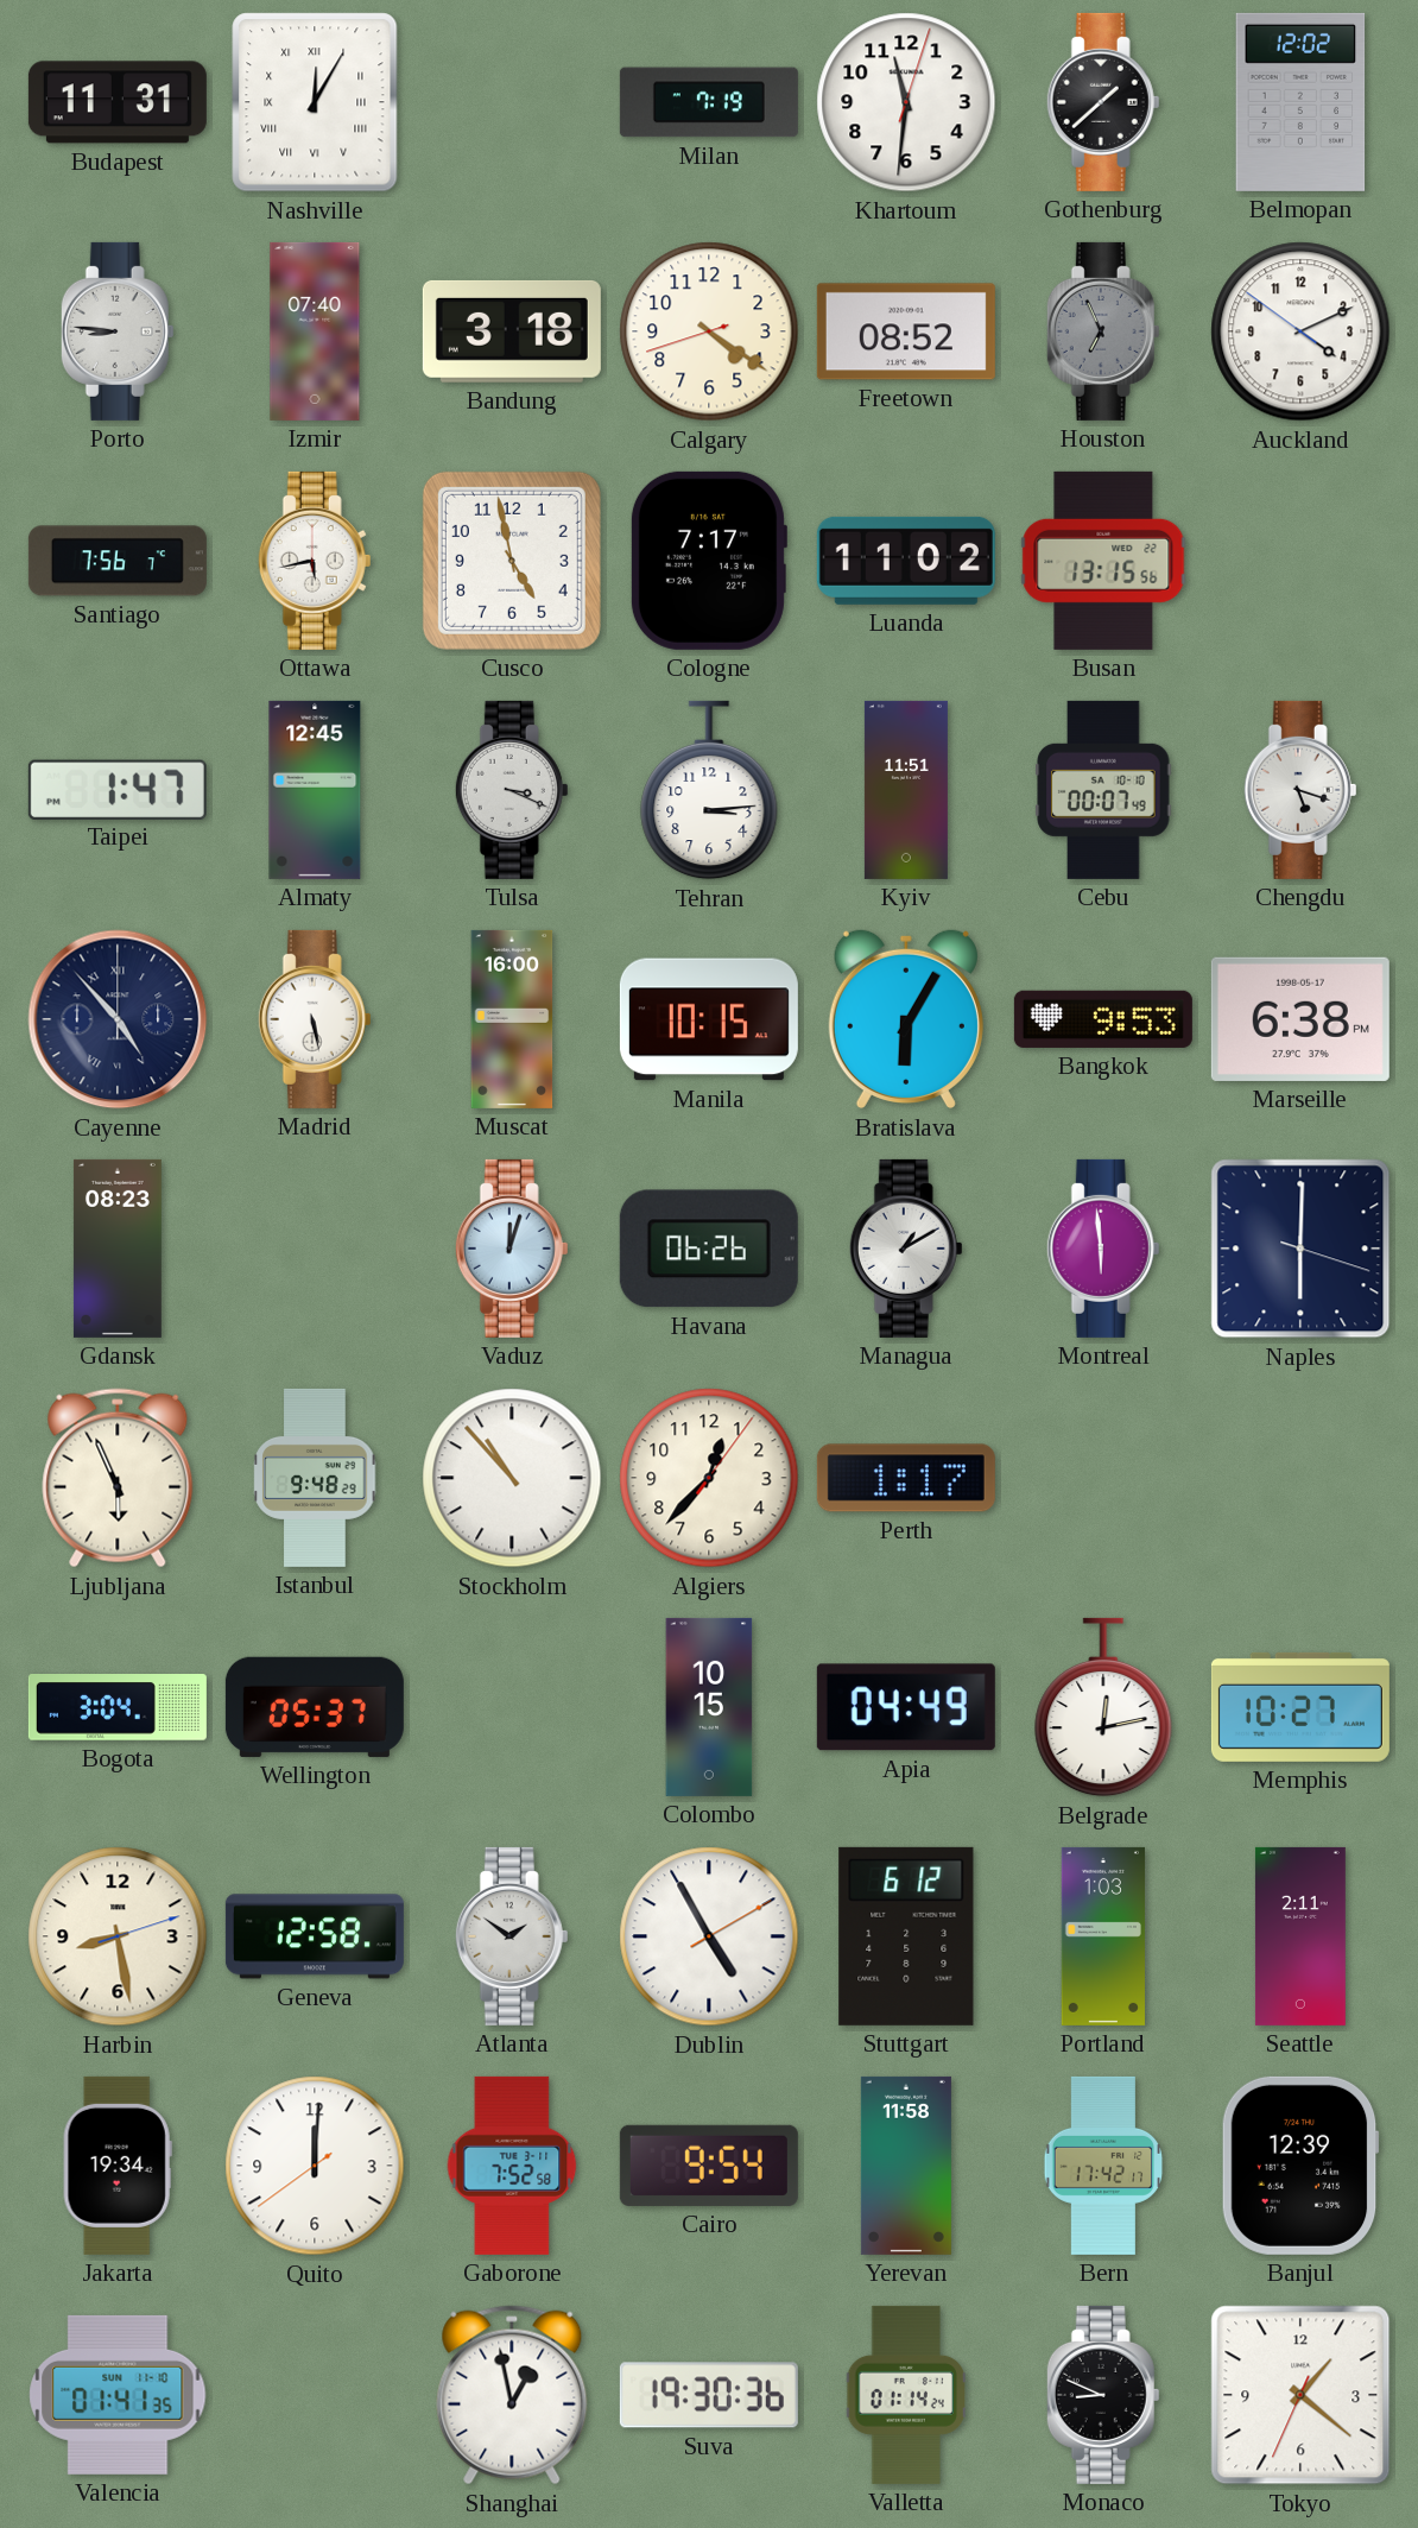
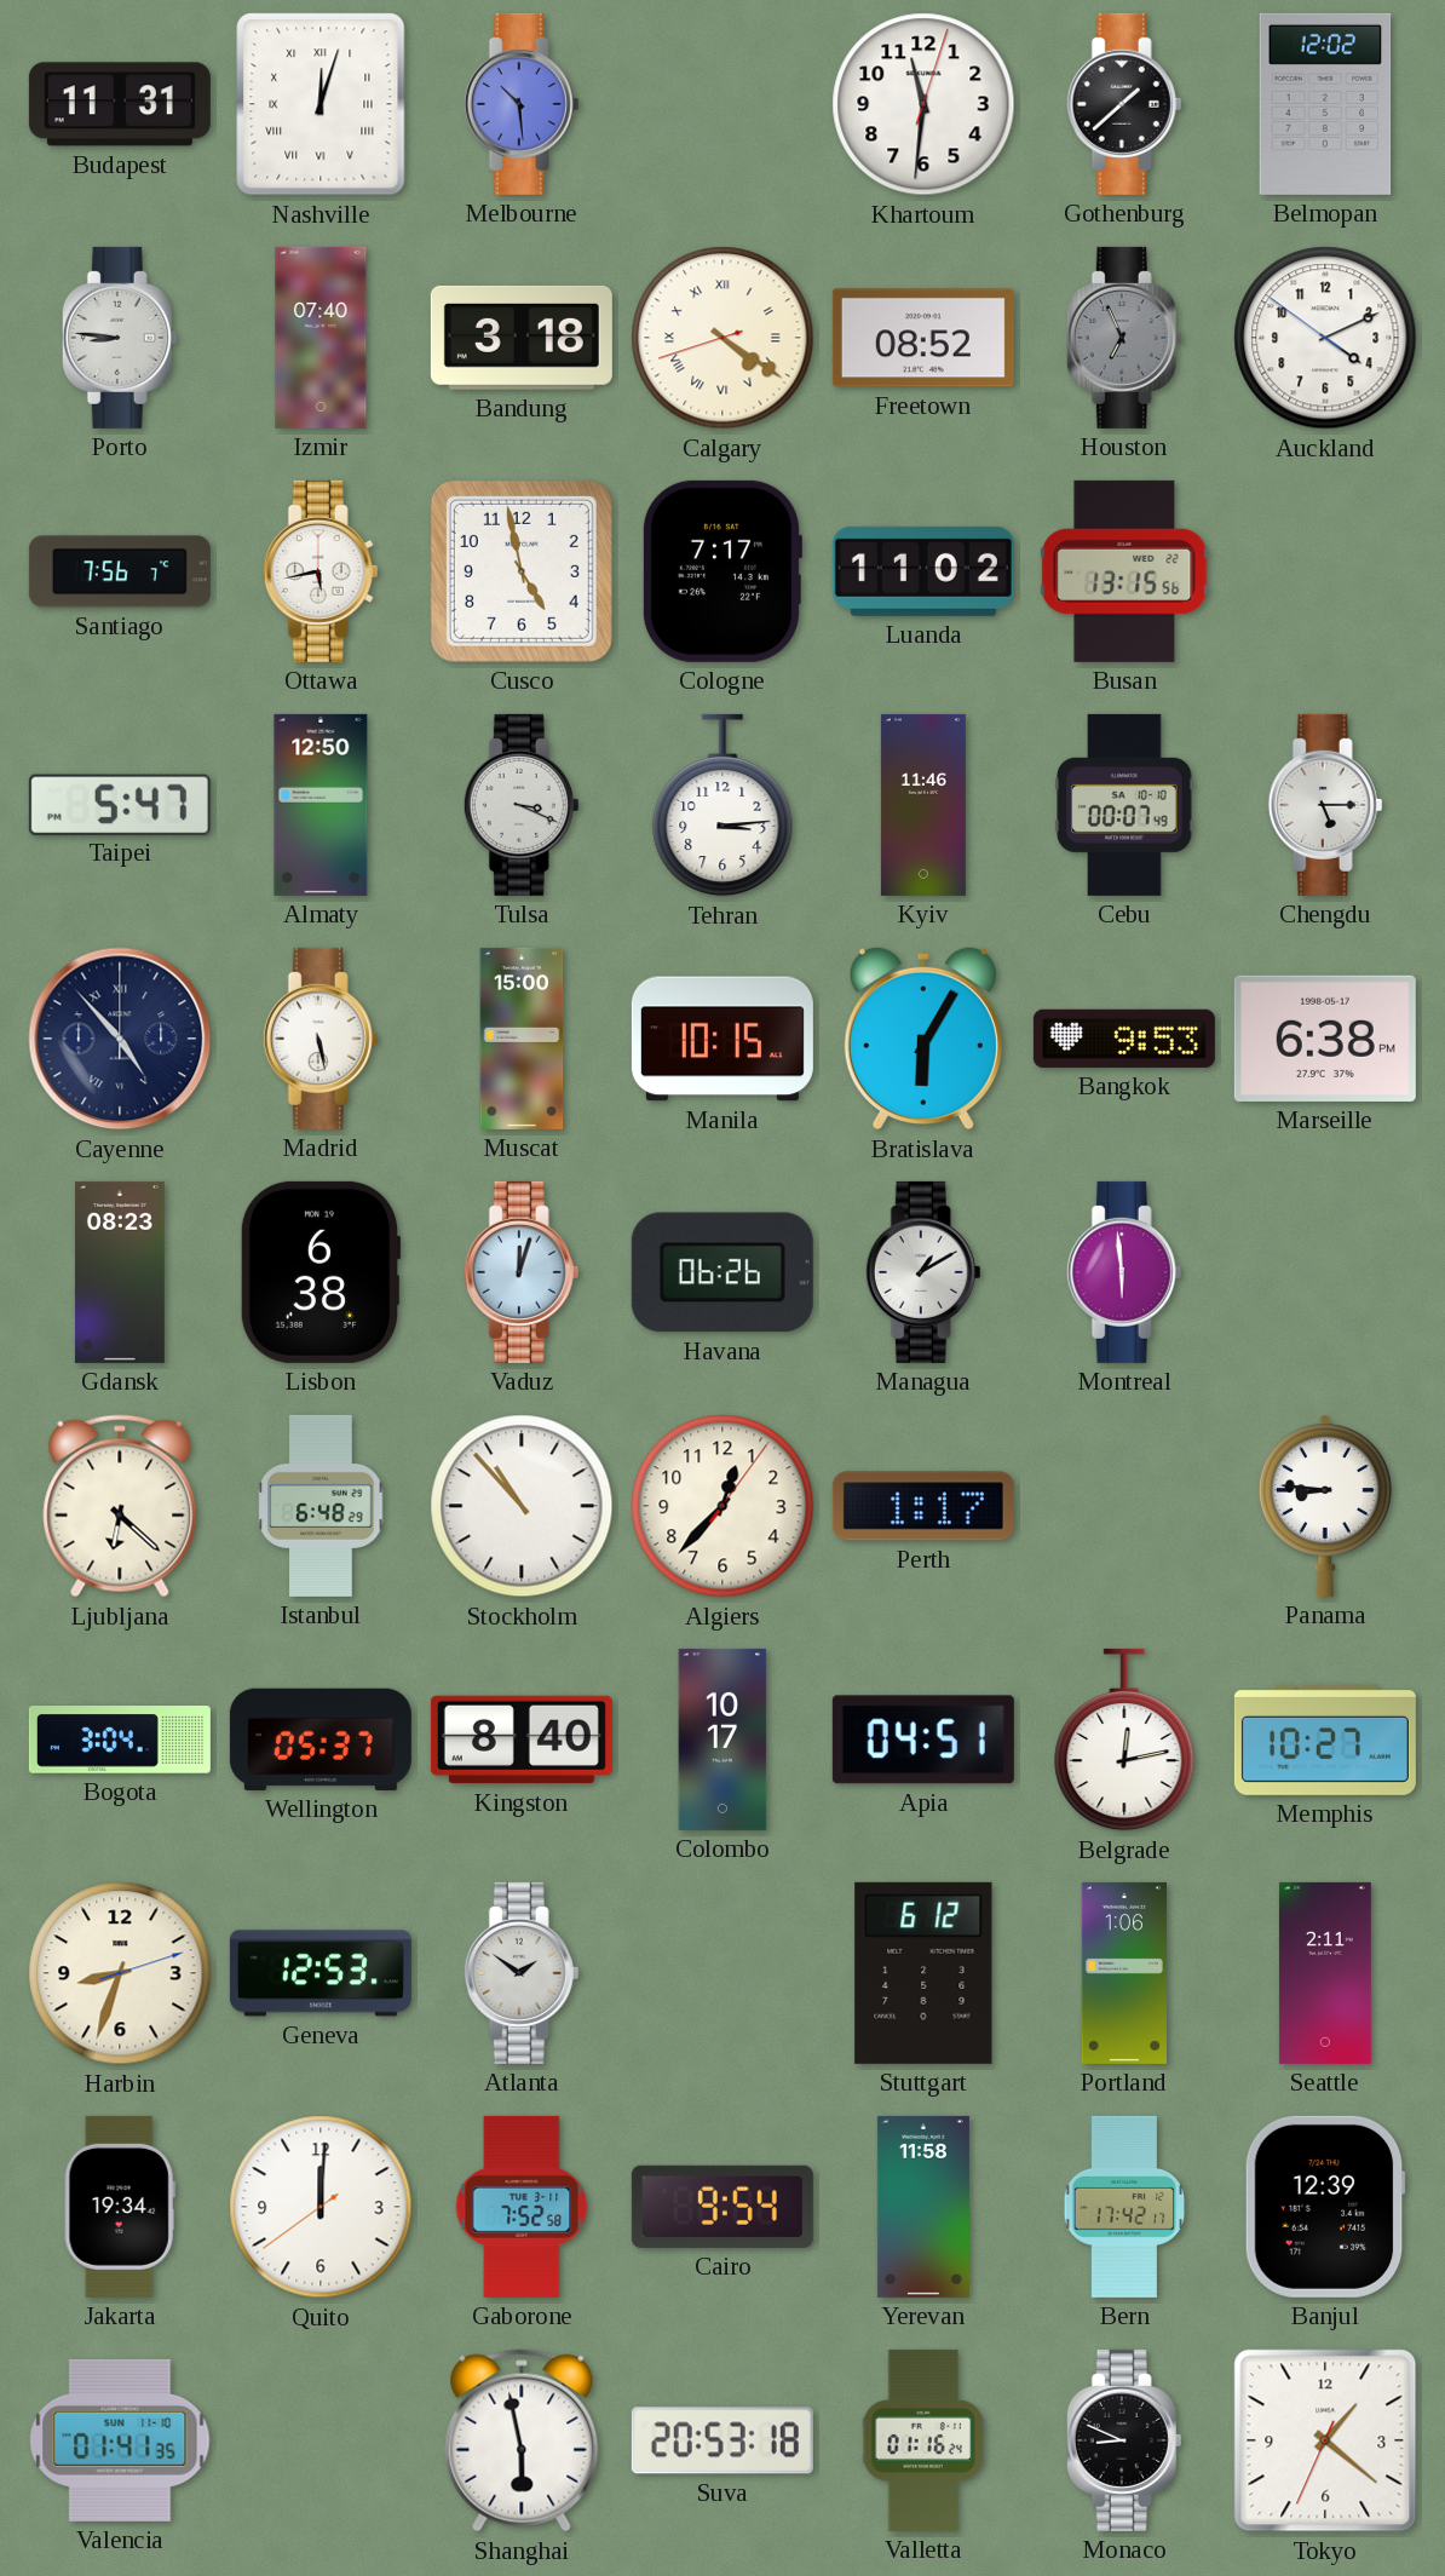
Nashville: 12:05 -> 12:03
Melbourne: none -> 10:29
Milan: 7:19 -> none
Calgary numerals: Arabic -> Roman
Taipei: 1:47 -> 5:47
Almaty: 12:45 -> 12:50
Kyiv: 11:51 -> 11:46
Chengdu: 5:18 -> 5:15
Muscat: 16:00 -> 15:00
Lisbon: none -> 6:38
Naples: 6:00 -> none
Ljubljana: 5:56 -> 6:22
Istanbul: 9:48 -> 6:48
Panama: none -> 8:46
Kingston: none -> 8:40
Colombo: 10:15 -> 10:17
Apia: 04:49 -> 04:51
Harbin: 8:28 -> 8:33
Geneva: 12:58 -> 12:53
Dublin: 4:55 -> none
Portland: 1:03 -> 1:06
Shanghai: 12:58 -> 5:58
Suva: 19:30 -> 20:53
Valletta: 01:14 -> 01:16
